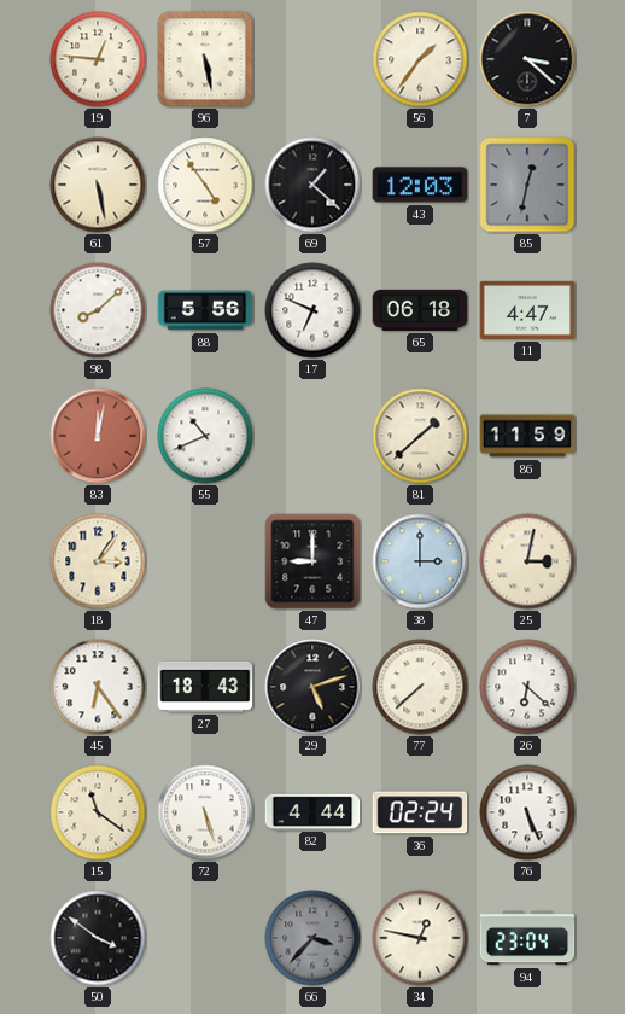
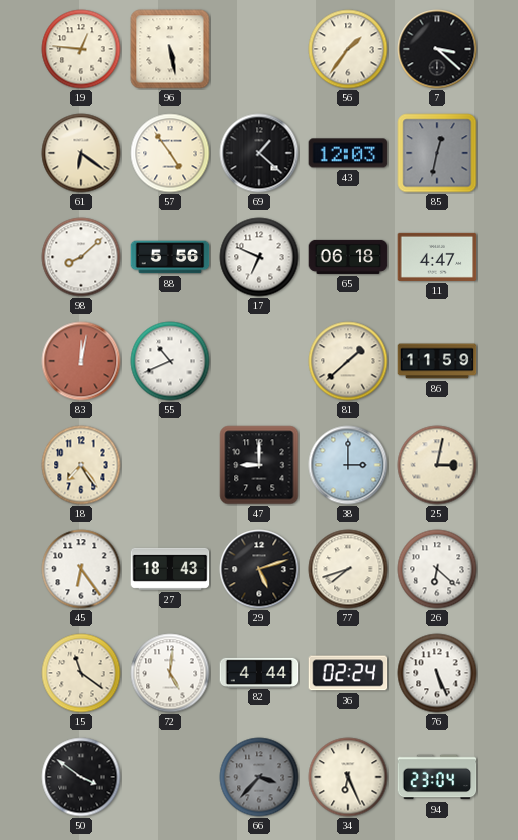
61: 5:28 -> 6:21
18: 3:06 -> 7:24
77: 7:38 -> 7:42
72: 5:27 -> 5:01
34: 12:47 -> 6:26
